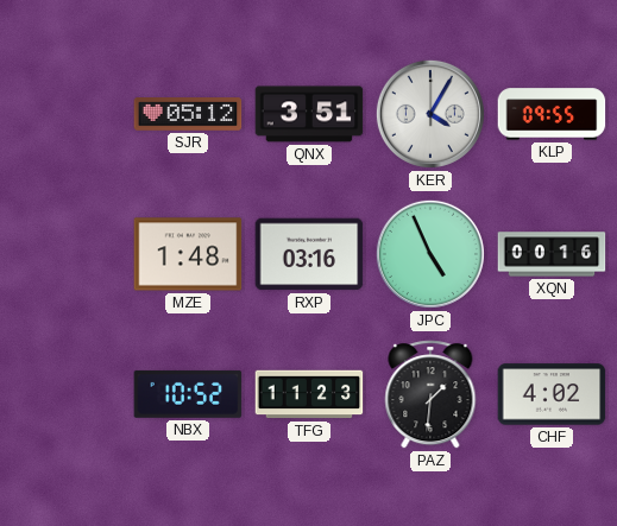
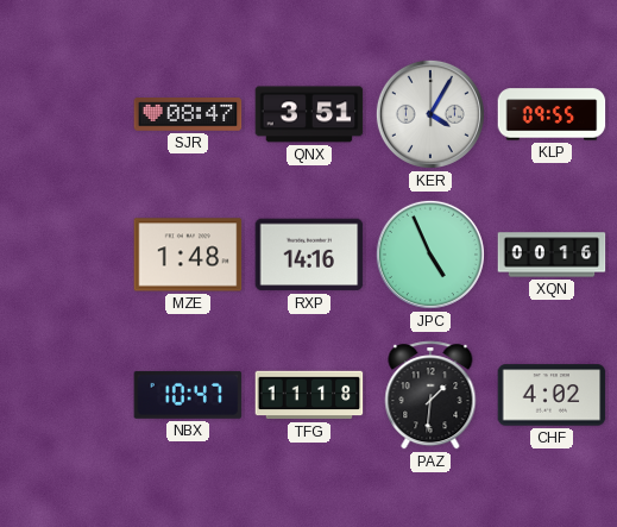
SJR: 05:12 -> 08:47
RXP: 03:16 -> 14:16
NBX: 10:52 -> 10:47
TFG: 11:23 -> 11:18
